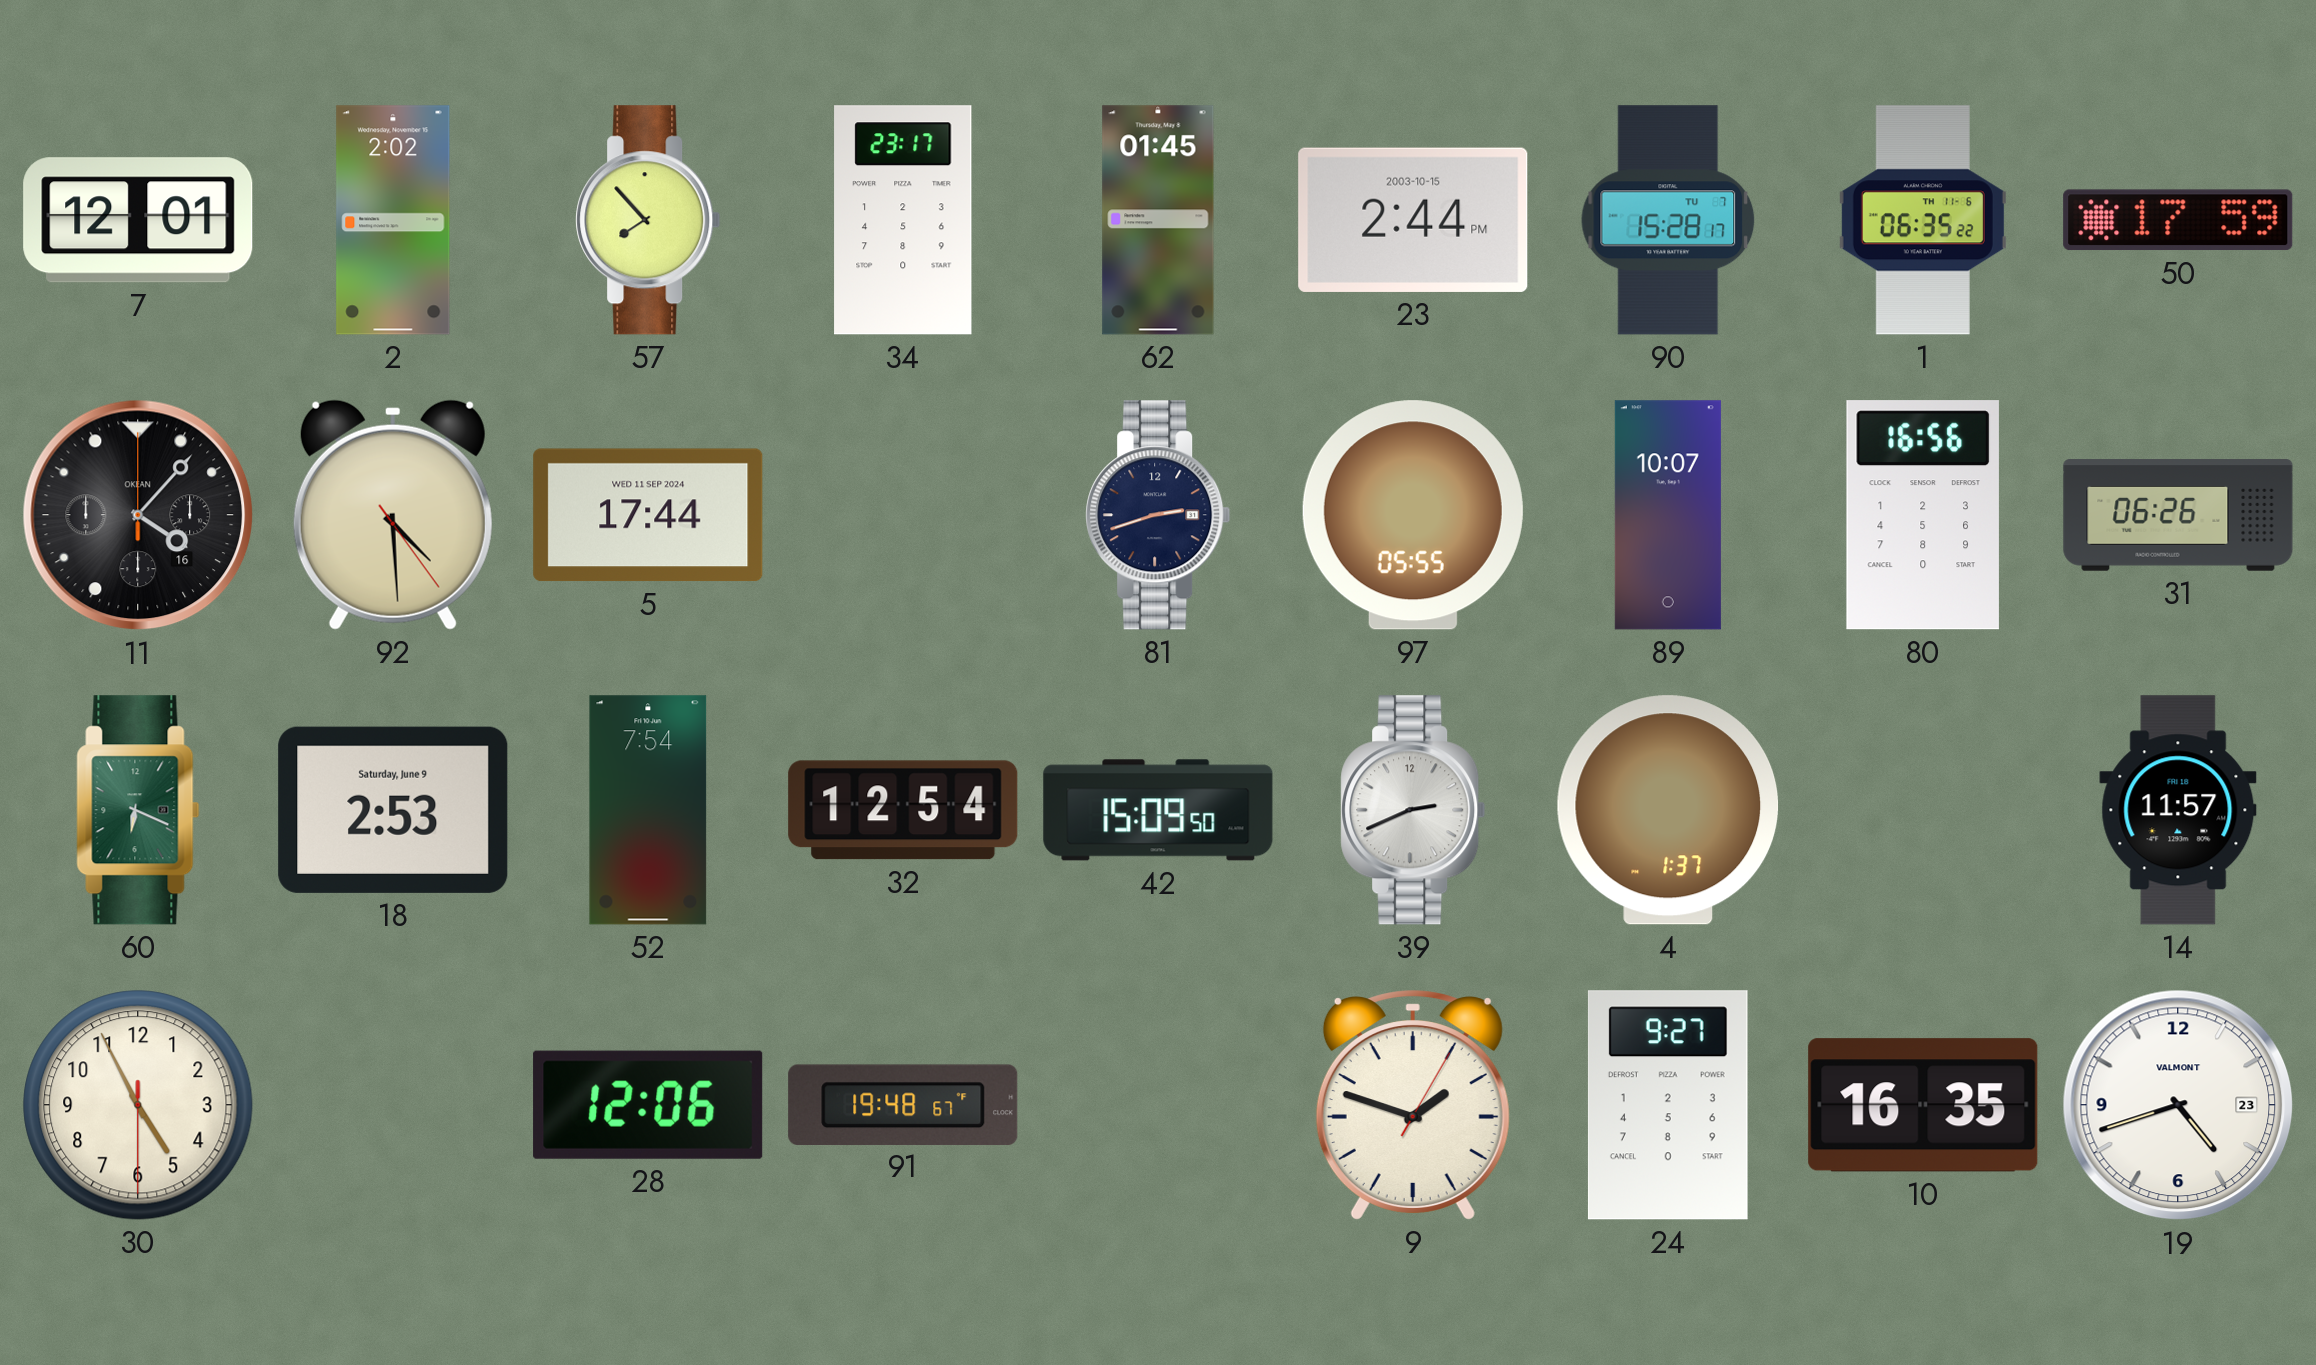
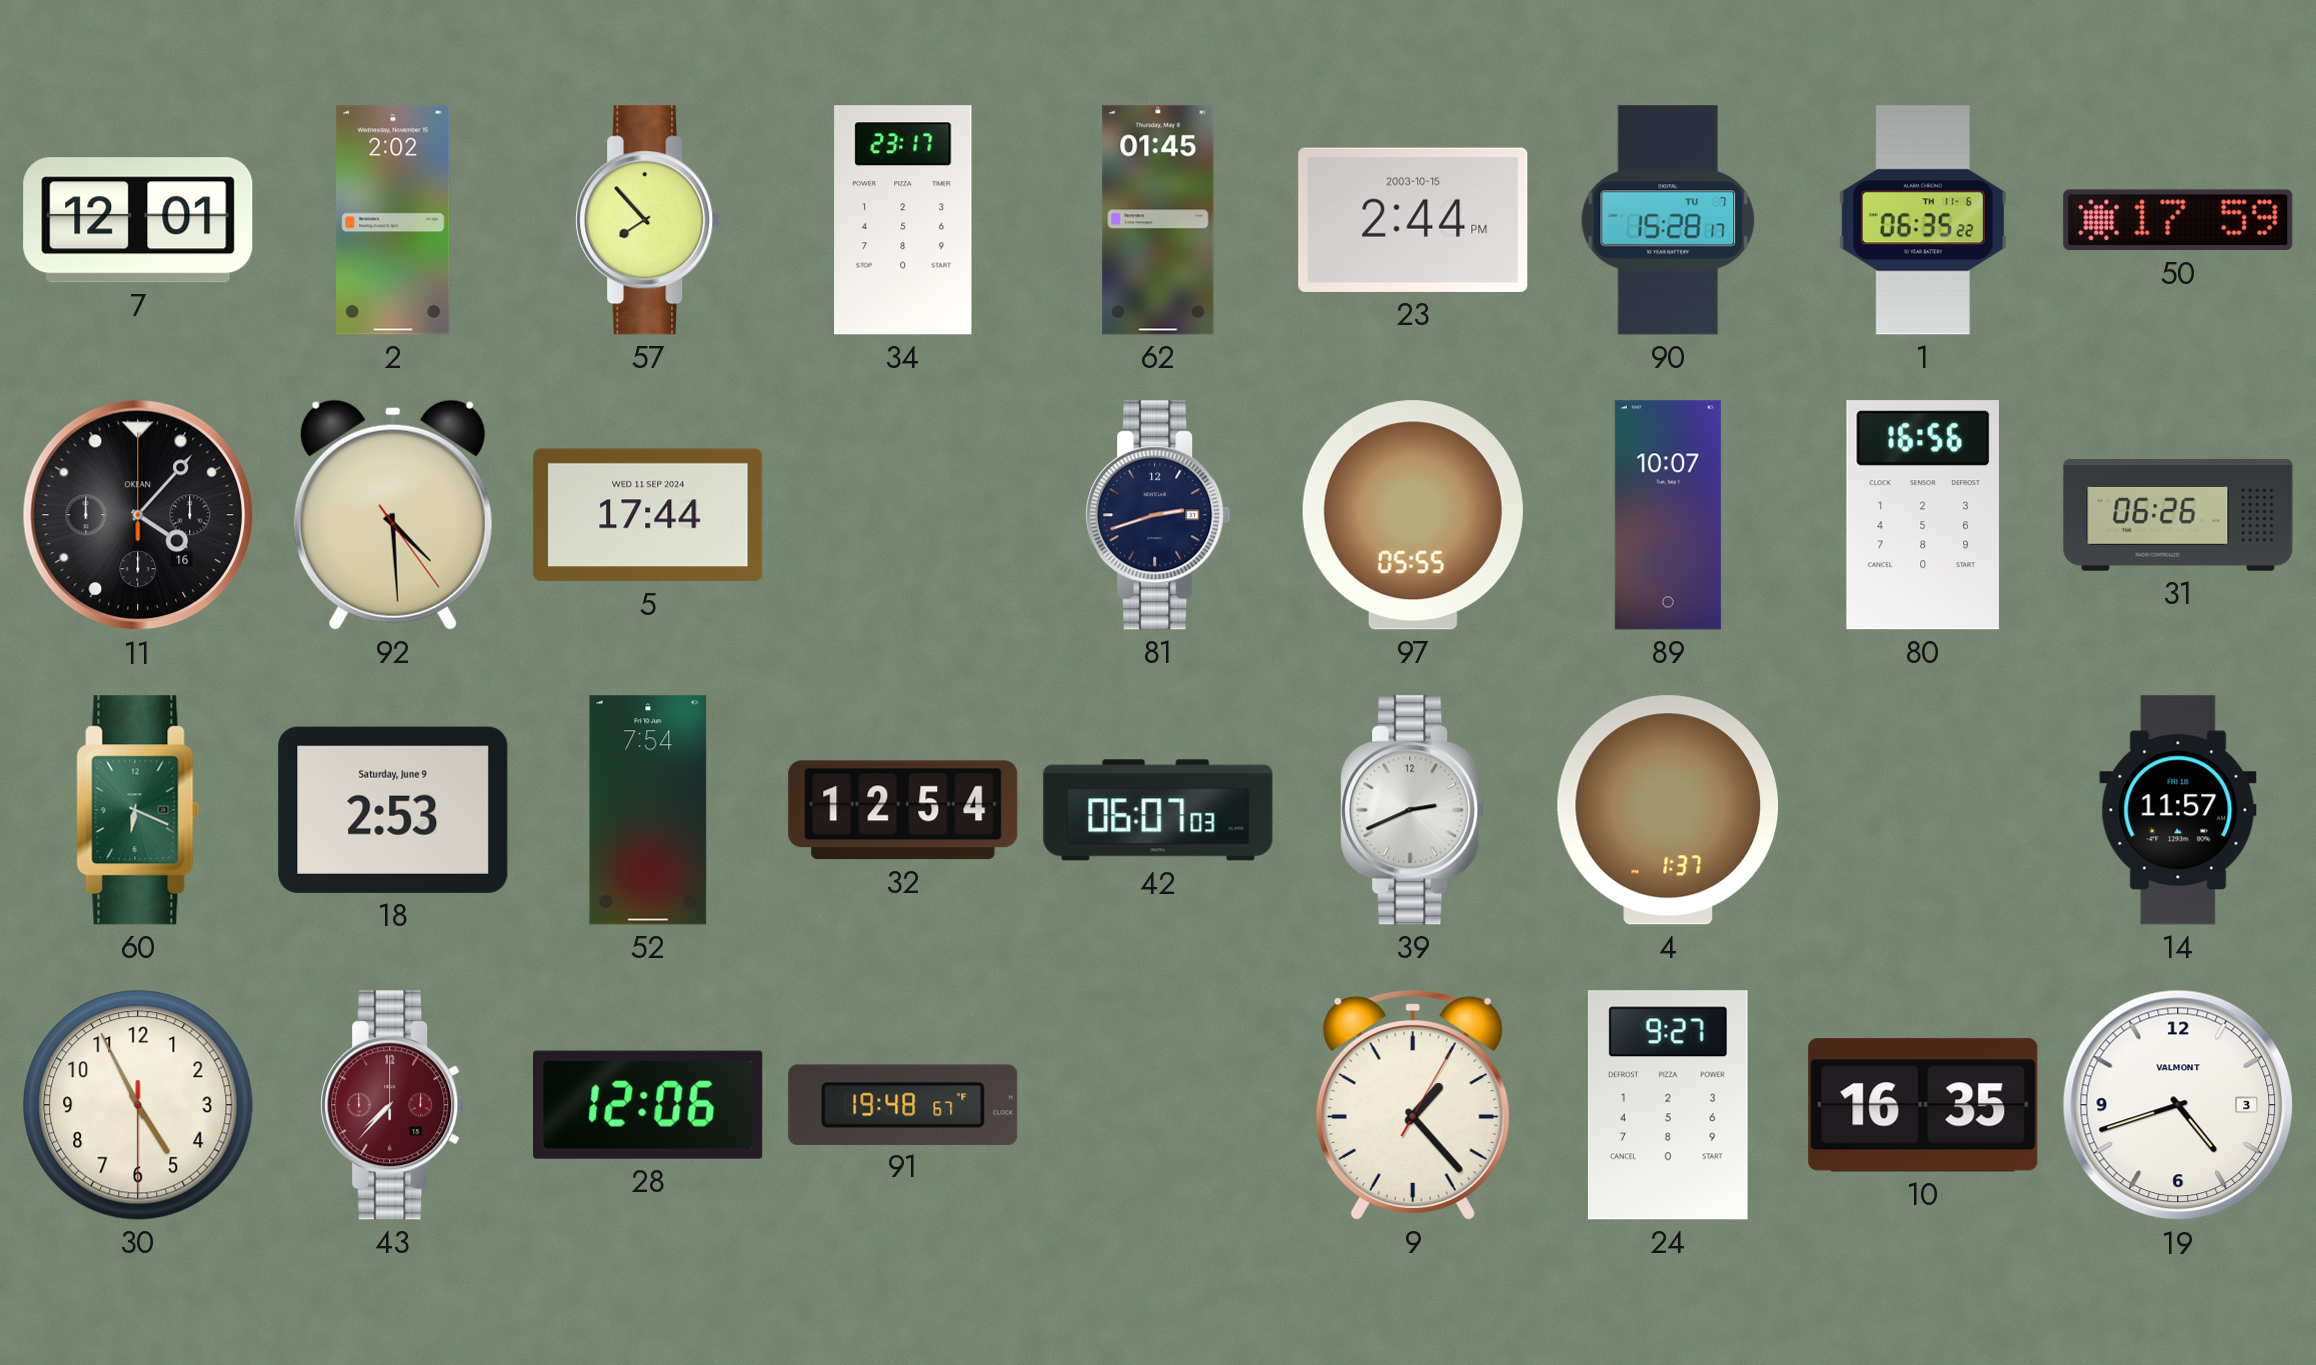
42: 15:09 -> 06:07
43: none -> 7:37
9: 1:48 -> 1:23
19 date: 23 -> 3
